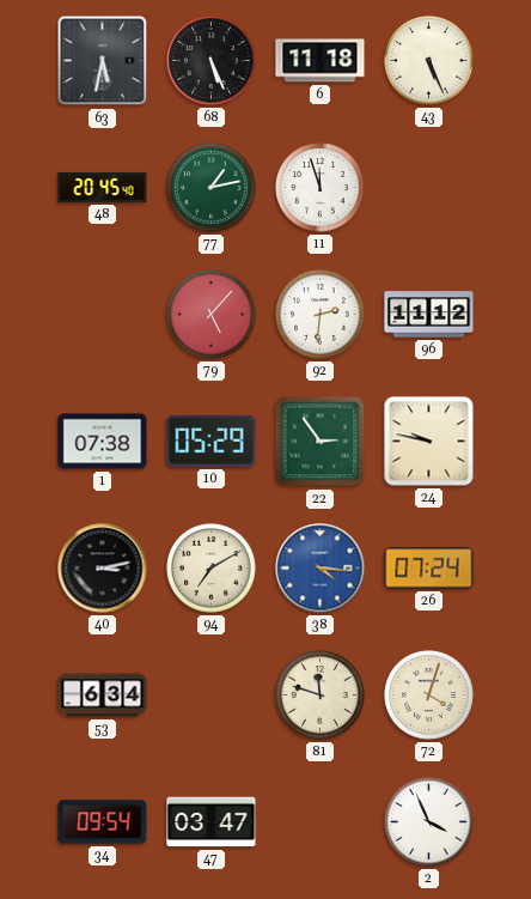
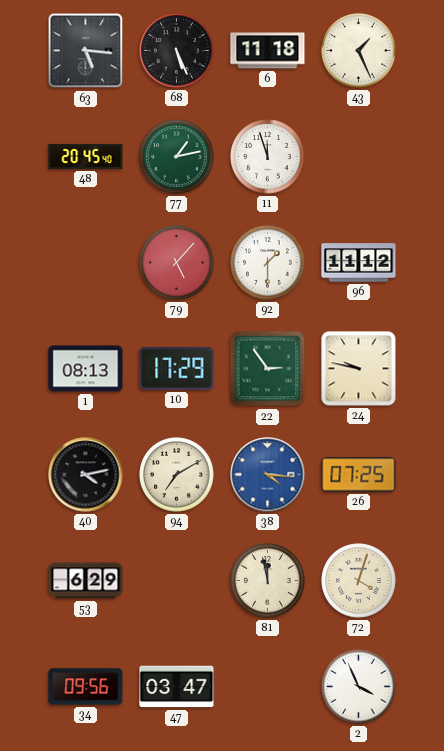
63: 5:32 -> 5:16
43: 5:26 -> 1:26
92: 2:31 -> 1:30
1: 07:38 -> 08:13
10: 05:29 -> 17:29
40: 3:13 -> 4:13
26: 07:24 -> 07:25
53: 6:34 -> 6:29
81: 11:48 -> 11:58
34: 09:54 -> 09:56
